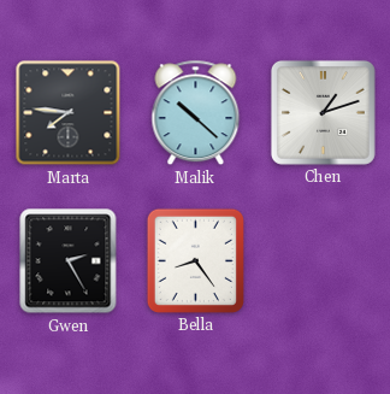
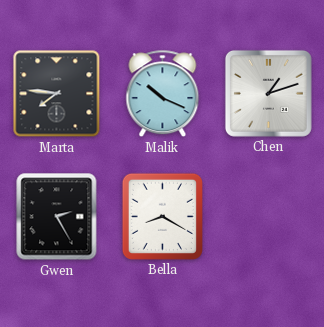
Malik: 10:22 -> 10:19
Bella: 8:24 -> 8:20
